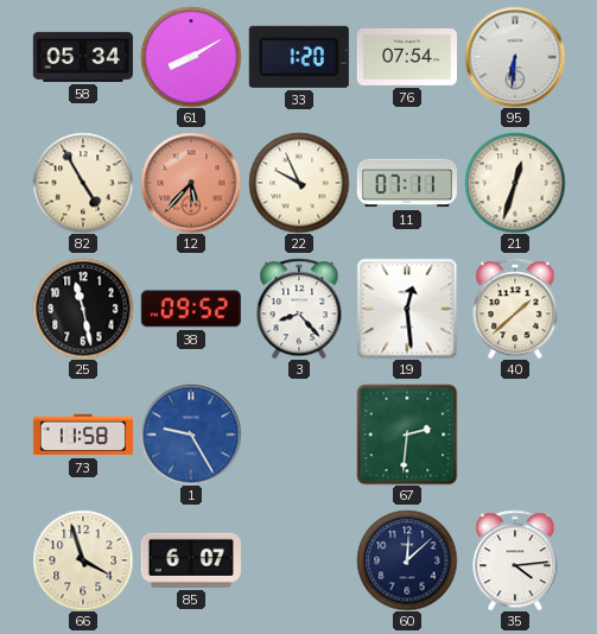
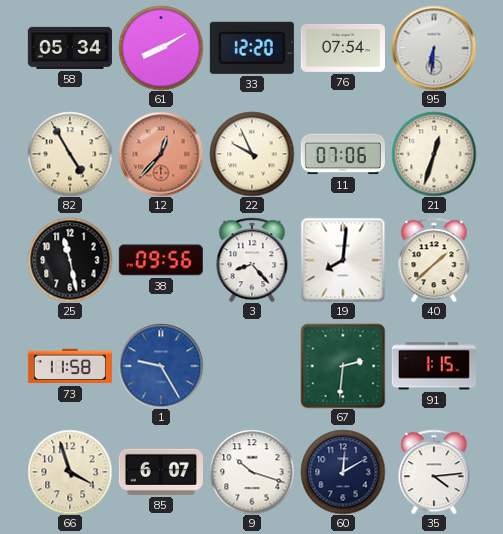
33: 1:20 -> 12:20
12: 5:37 -> 12:37
11: 07:11 -> 07:06
38: 09:52 -> 09:56
19: 12:29 -> 8:01
91: none -> 1:15
9: none -> 10:18
60: 12:08 -> 12:10
